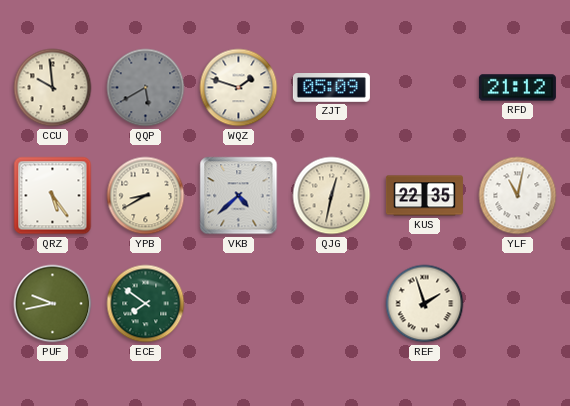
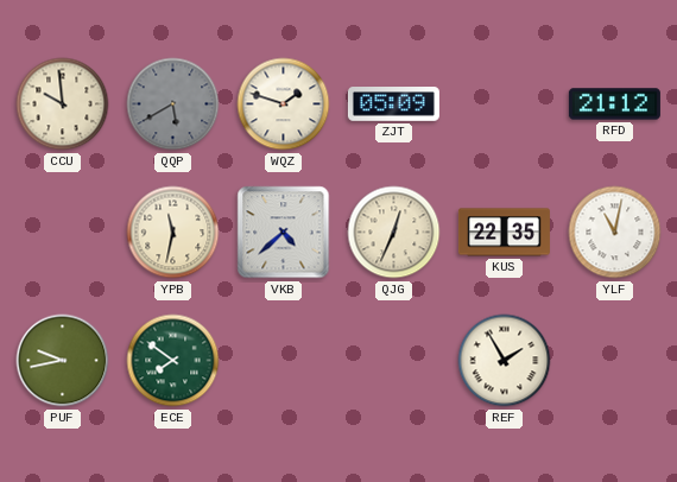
QRZ: 5:24 -> none
YPB: 8:40 -> 11:32
QJG: 12:32 -> 12:34
REF: 1:57 -> 1:55
